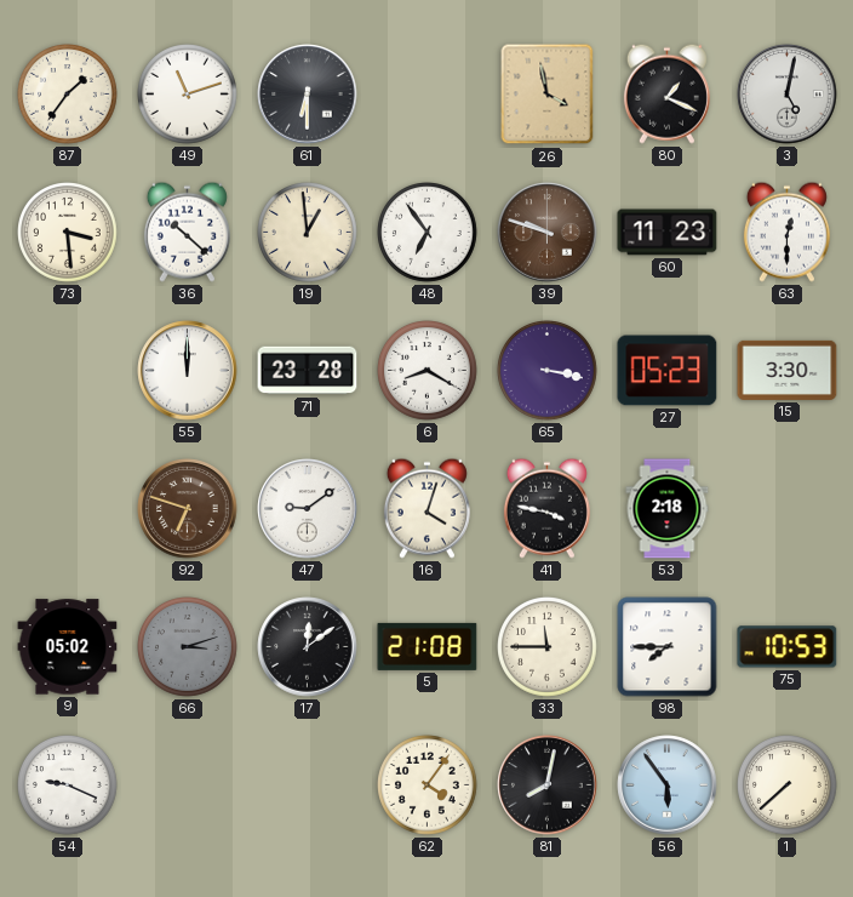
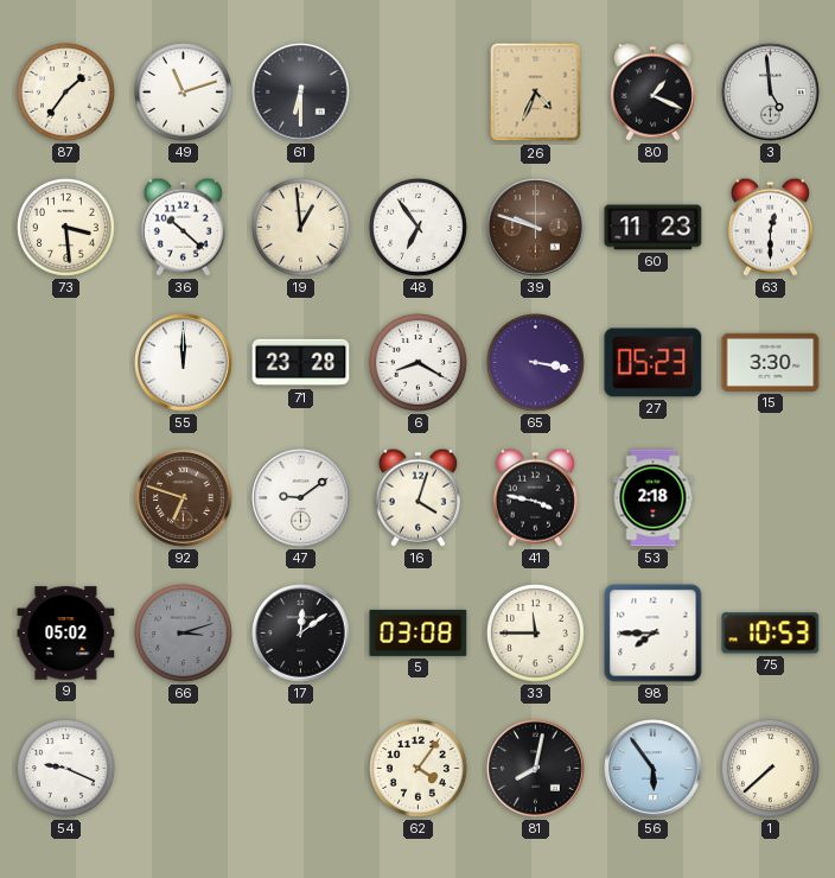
26: 3:58 -> 4:34
3: 5:02 -> 4:59
5: 21:08 -> 03:08
